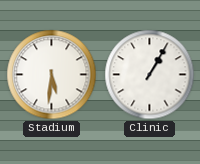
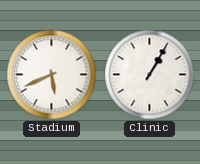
Stadium: 5:31 -> 5:41
